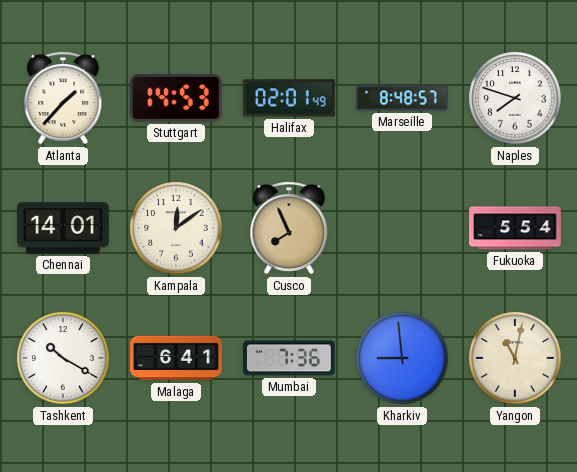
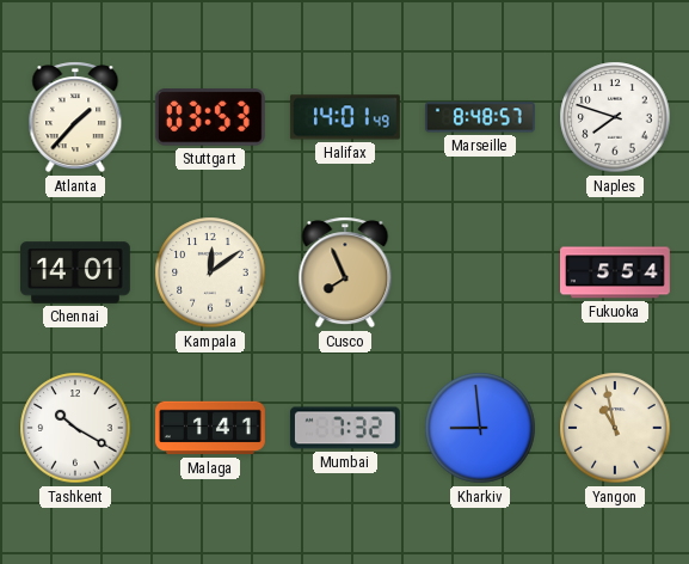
Stuttgart: 14:53 -> 03:53
Halifax: 02:01 -> 14:01
Malaga: 6:41 -> 1:41
Mumbai: 7:36 -> 7:32
Yangon: 11:02 -> 10:58
